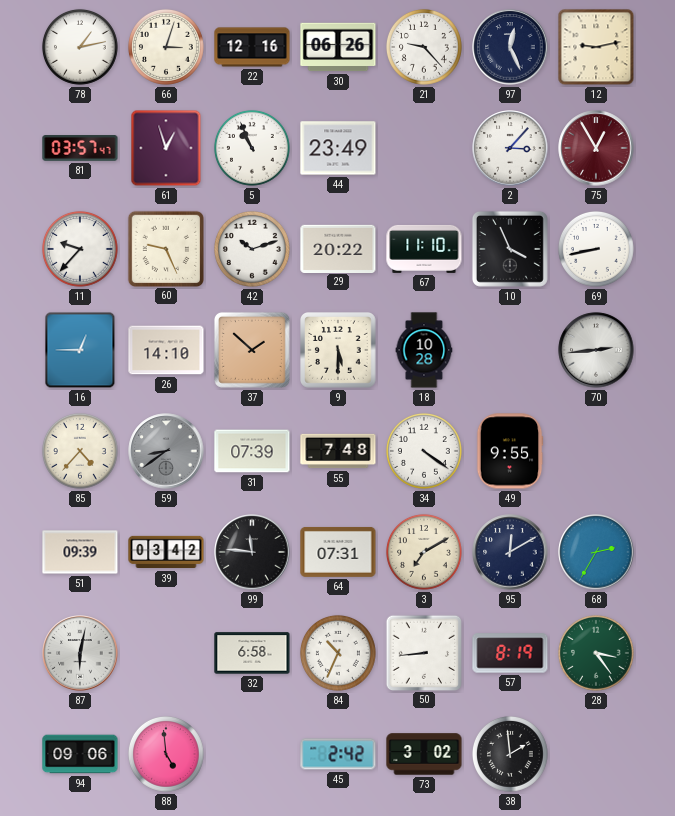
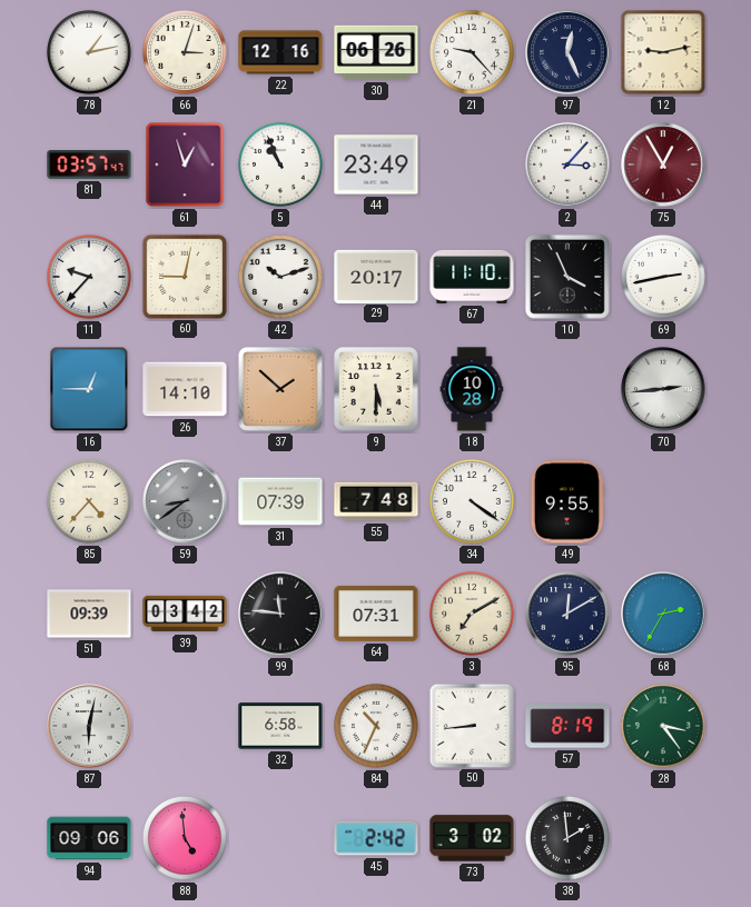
60: 9:26 -> 9:02
29: 20:22 -> 20:17
69: 8:43 -> 2:43
